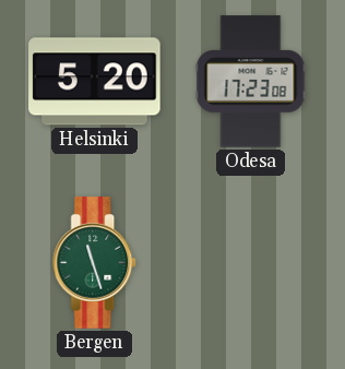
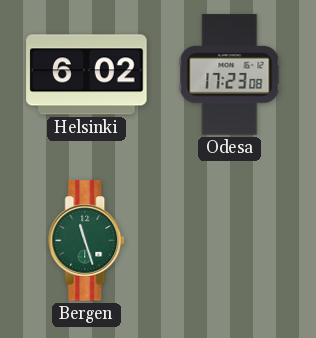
Helsinki: 5:20 -> 6:02
